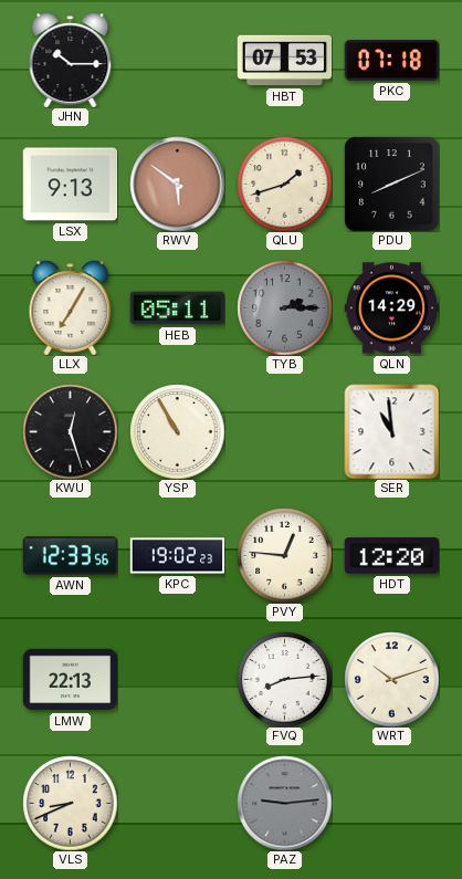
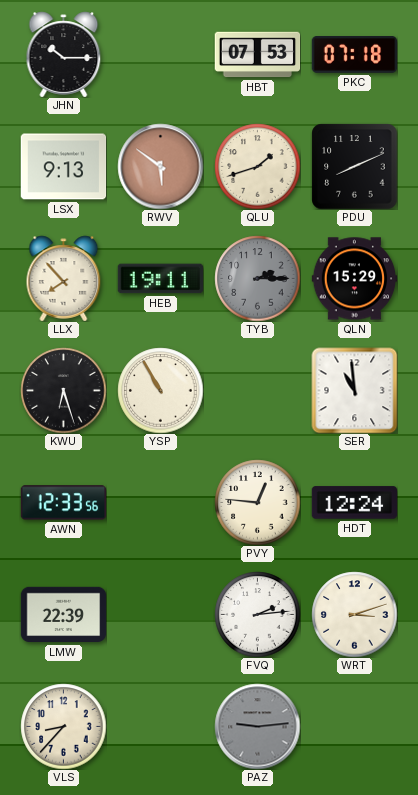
LLX: 7:05 -> 7:53
HEB: 05:11 -> 19:11
QLN: 14:29 -> 15:29
KWU: 12:27 -> 6:27
KPC: 19:02 -> none
HDT: 12:20 -> 12:24
LMW: 22:13 -> 22:39
FVQ: 8:14 -> 2:14
WRT: 10:12 -> 3:12
VLS: 8:41 -> 8:37
